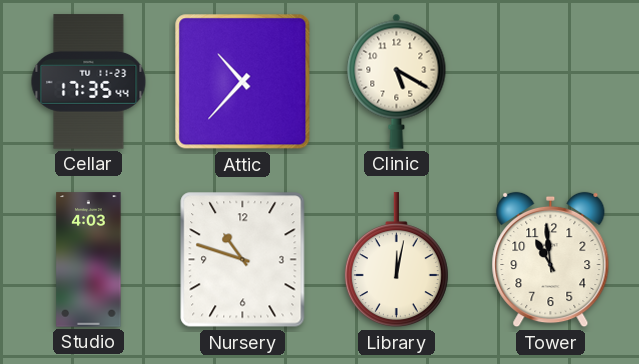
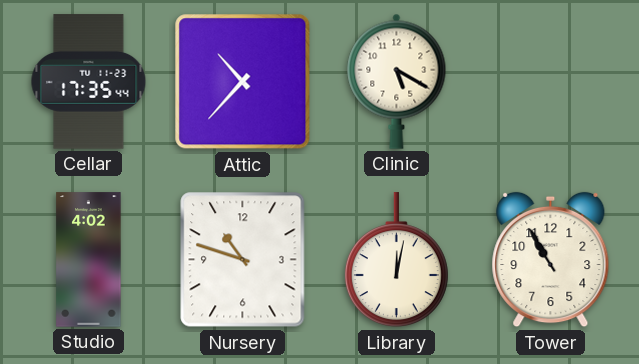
Studio: 4:03 -> 4:02
Tower: 10:59 -> 10:55
